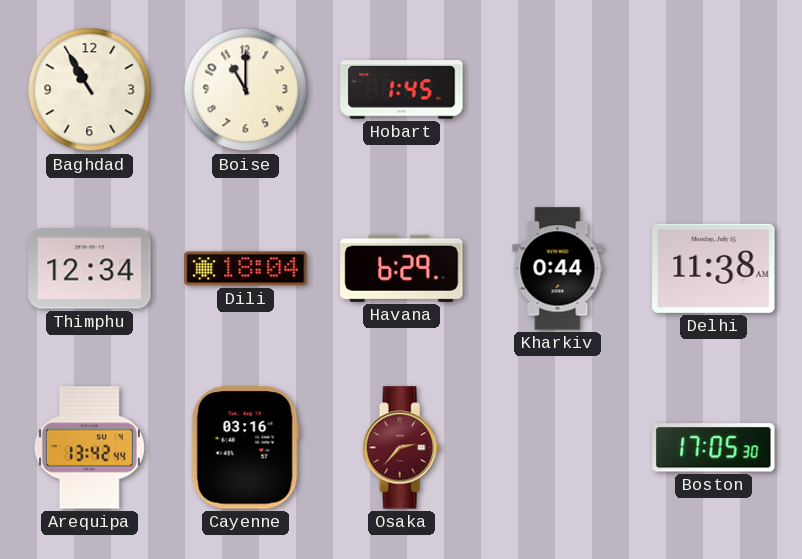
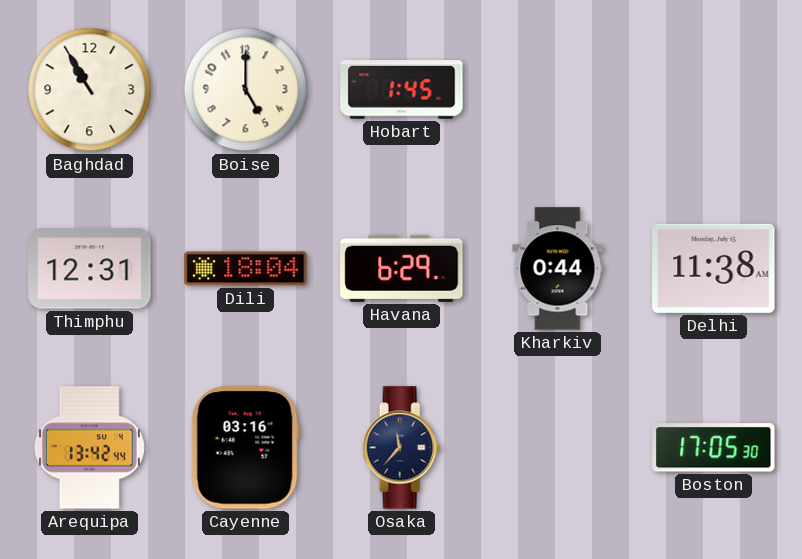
Boise: 11:00 -> 5:00
Thimphu: 12:34 -> 12:31
Osaka: 2:37 -> 11:37
Osaka dial: burgundy -> navy
